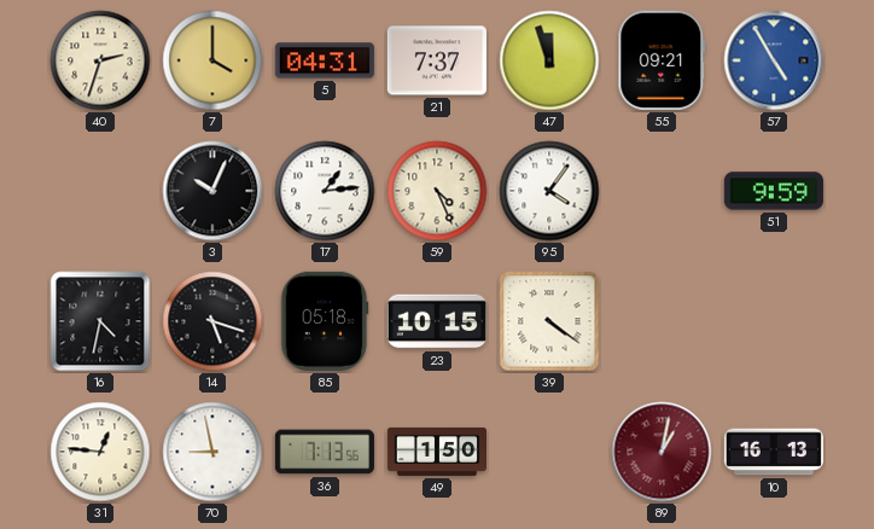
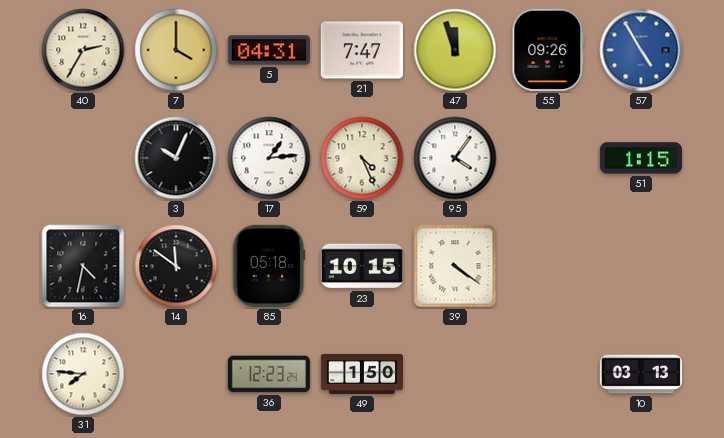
40: 2:33 -> 2:35
21: 7:37 -> 7:47
55: 09:21 -> 09:26
51: 9:59 -> 1:15
14: 5:18 -> 11:51
31: 12:46 -> 7:46
70: 8:58 -> none
36: 7:13 -> 12:23
89: 1:02 -> none
10: 16:13 -> 03:13
